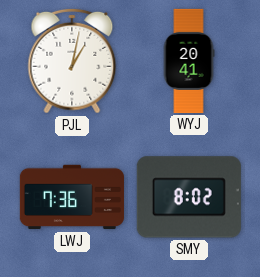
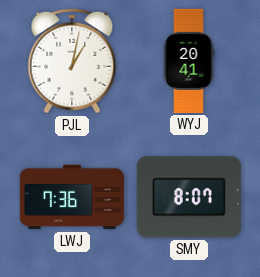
SMY: 8:02 -> 8:07
